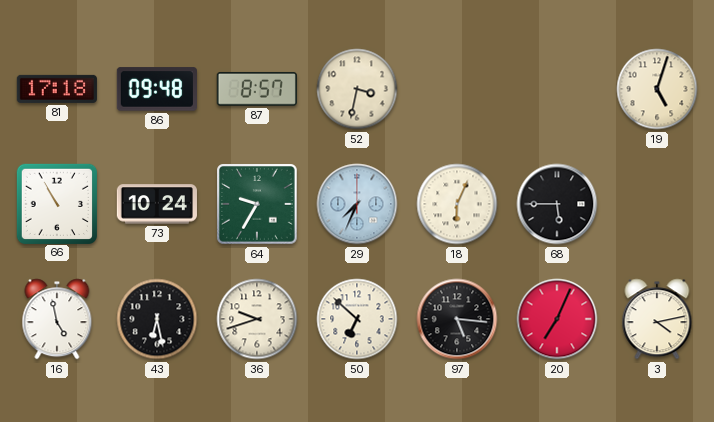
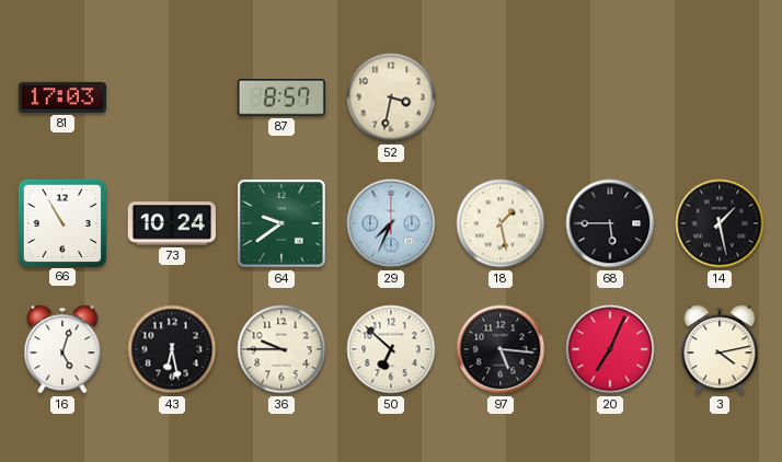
81: 17:18 -> 17:03
86: 09:48 -> none
19: 5:03 -> none
64: 9:35 -> 9:39
18: 6:04 -> 1:28
14: none -> 1:28
16: 4:58 -> 5:03
36: 9:42 -> 9:45
